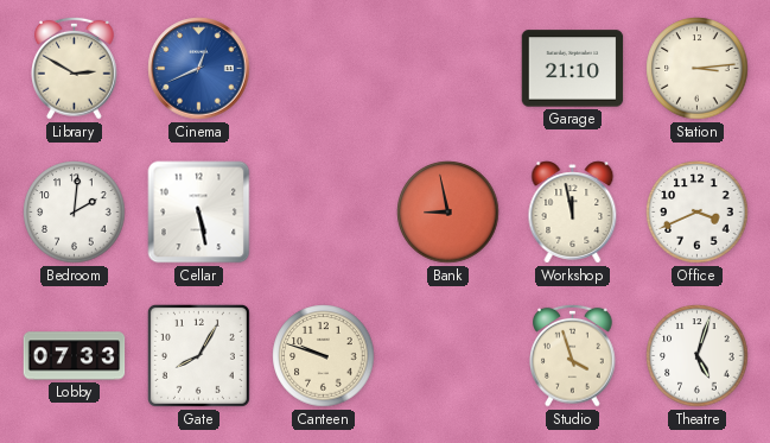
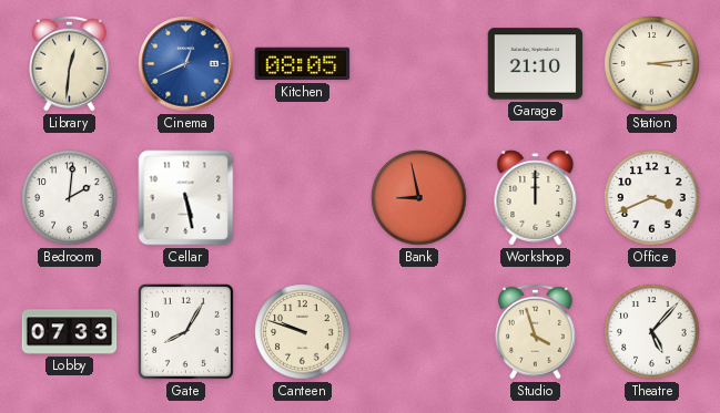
Library: 2:50 -> 12:31
Kitchen: none -> 08:05
Workshop: 11:58 -> 12:00
Theatre: 5:03 -> 5:07
